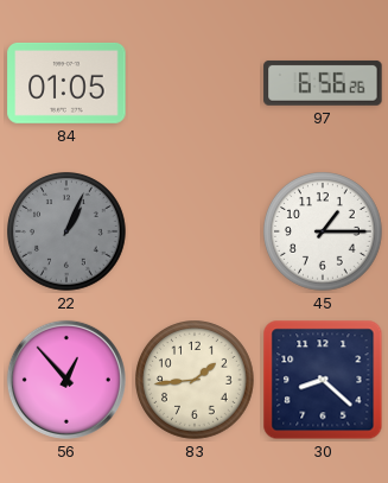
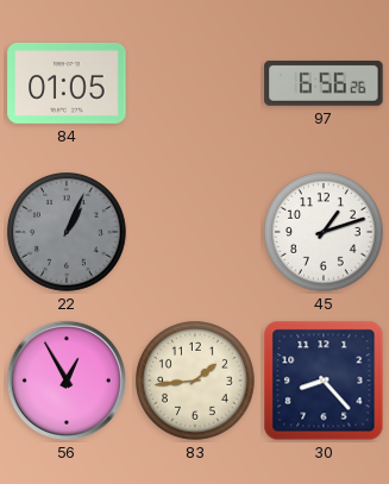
45: 1:15 -> 1:12
56: 12:53 -> 12:55
30: 8:22 -> 8:23
